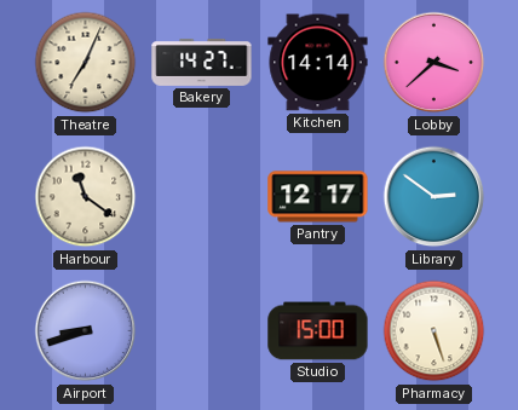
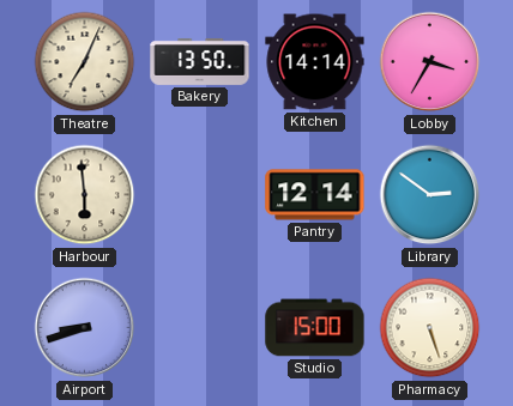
Bakery: 14:27 -> 13:50
Lobby: 3:38 -> 3:35
Harbour: 11:21 -> 5:59
Pantry: 12:17 -> 12:14
